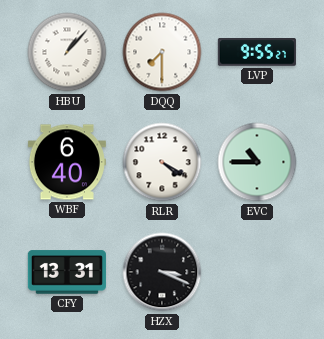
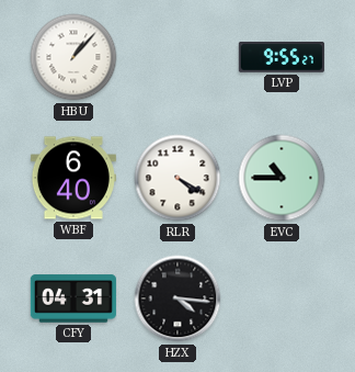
DQQ: 7:30 -> none
CFY: 13:31 -> 04:31
HZX: 3:19 -> 4:16
